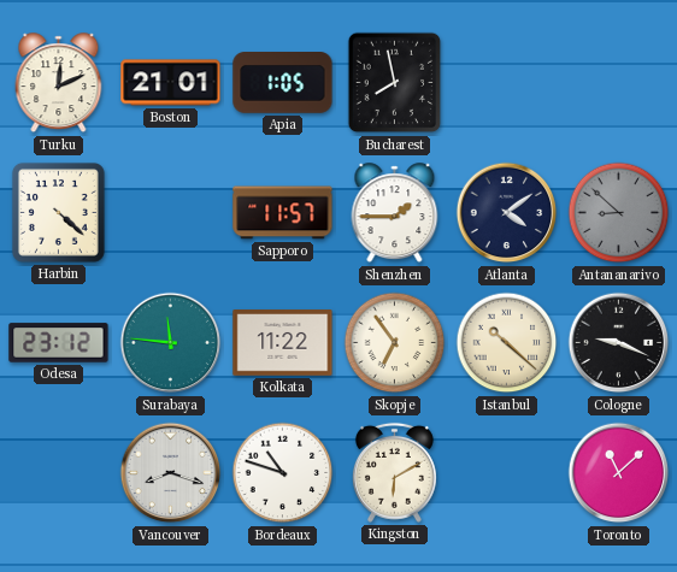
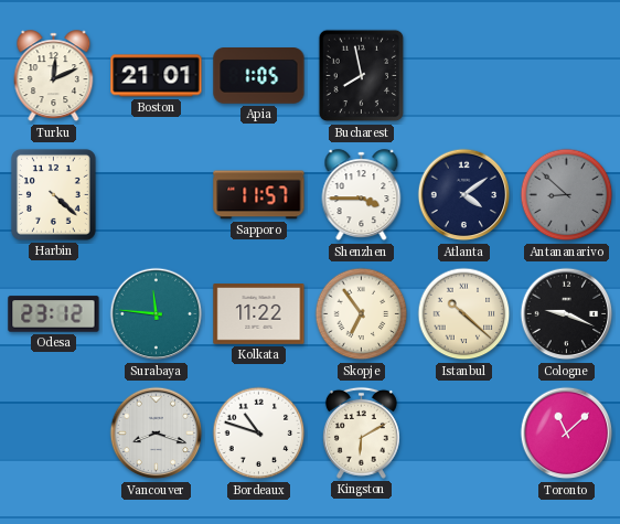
Shenzhen: 1:45 -> 3:45
